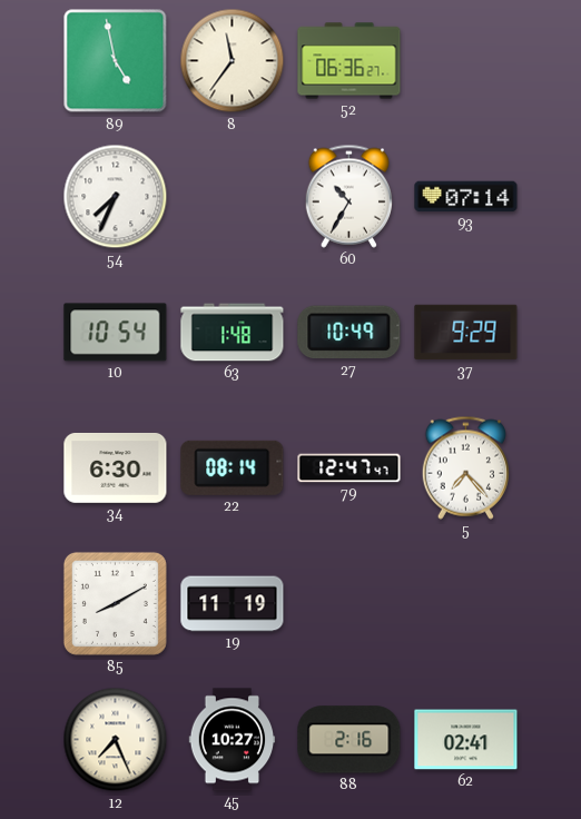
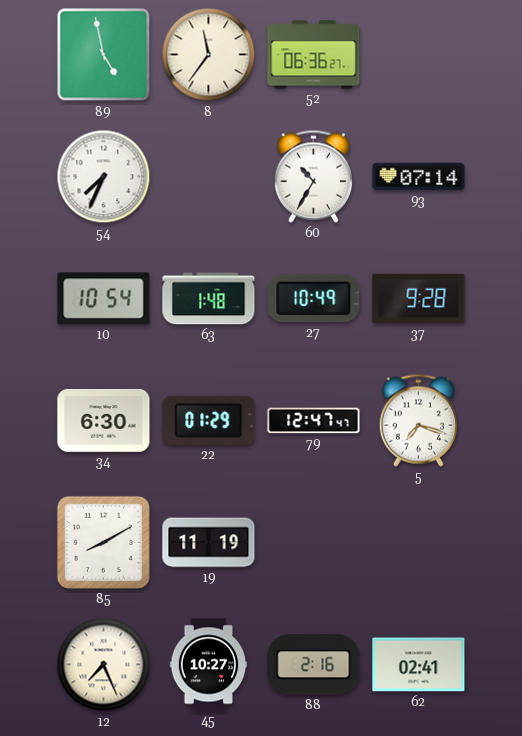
37: 9:29 -> 9:28
22: 08:14 -> 01:29
5: 7:23 -> 7:18
